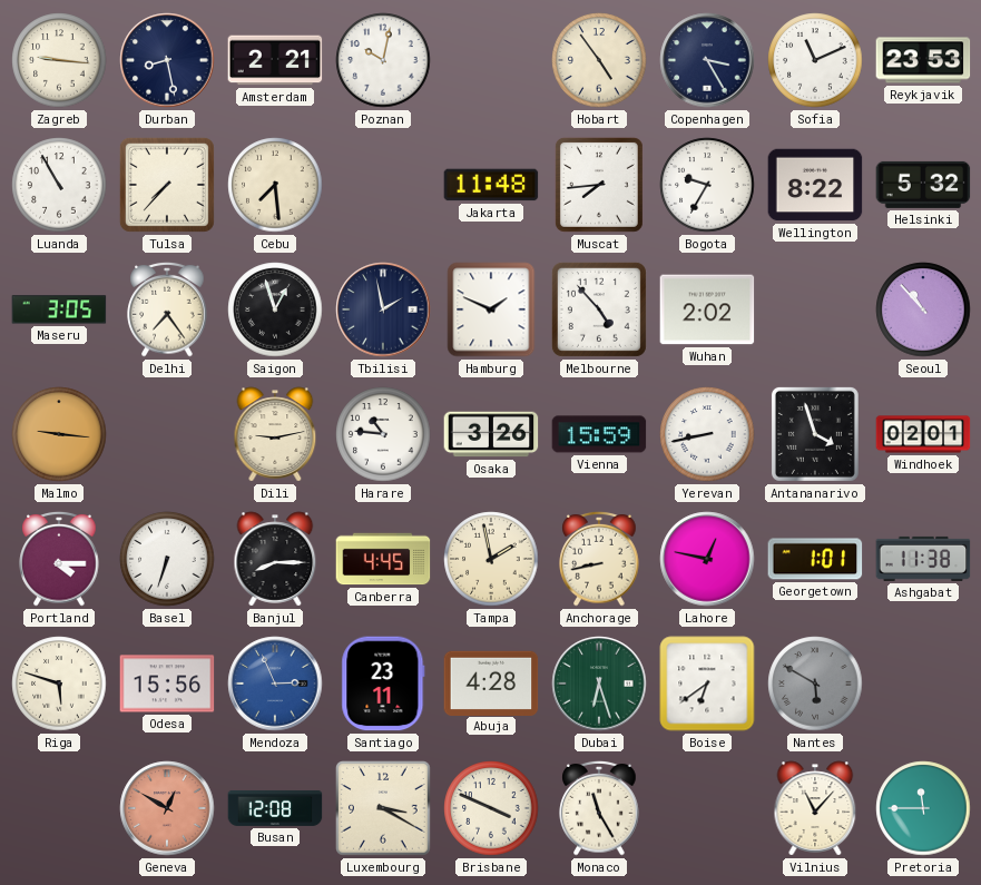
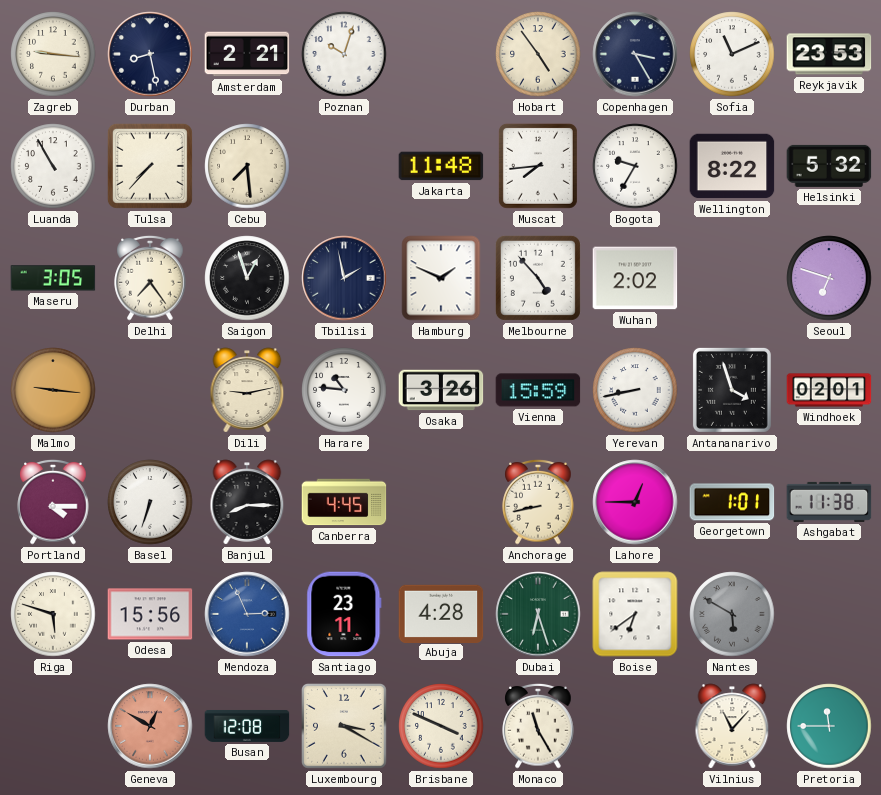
Poznan: 10:02 -> 10:03
Seoul: 10:53 -> 6:48
Tampa: 1:58 -> none
Lahore: 12:47 -> 12:45
